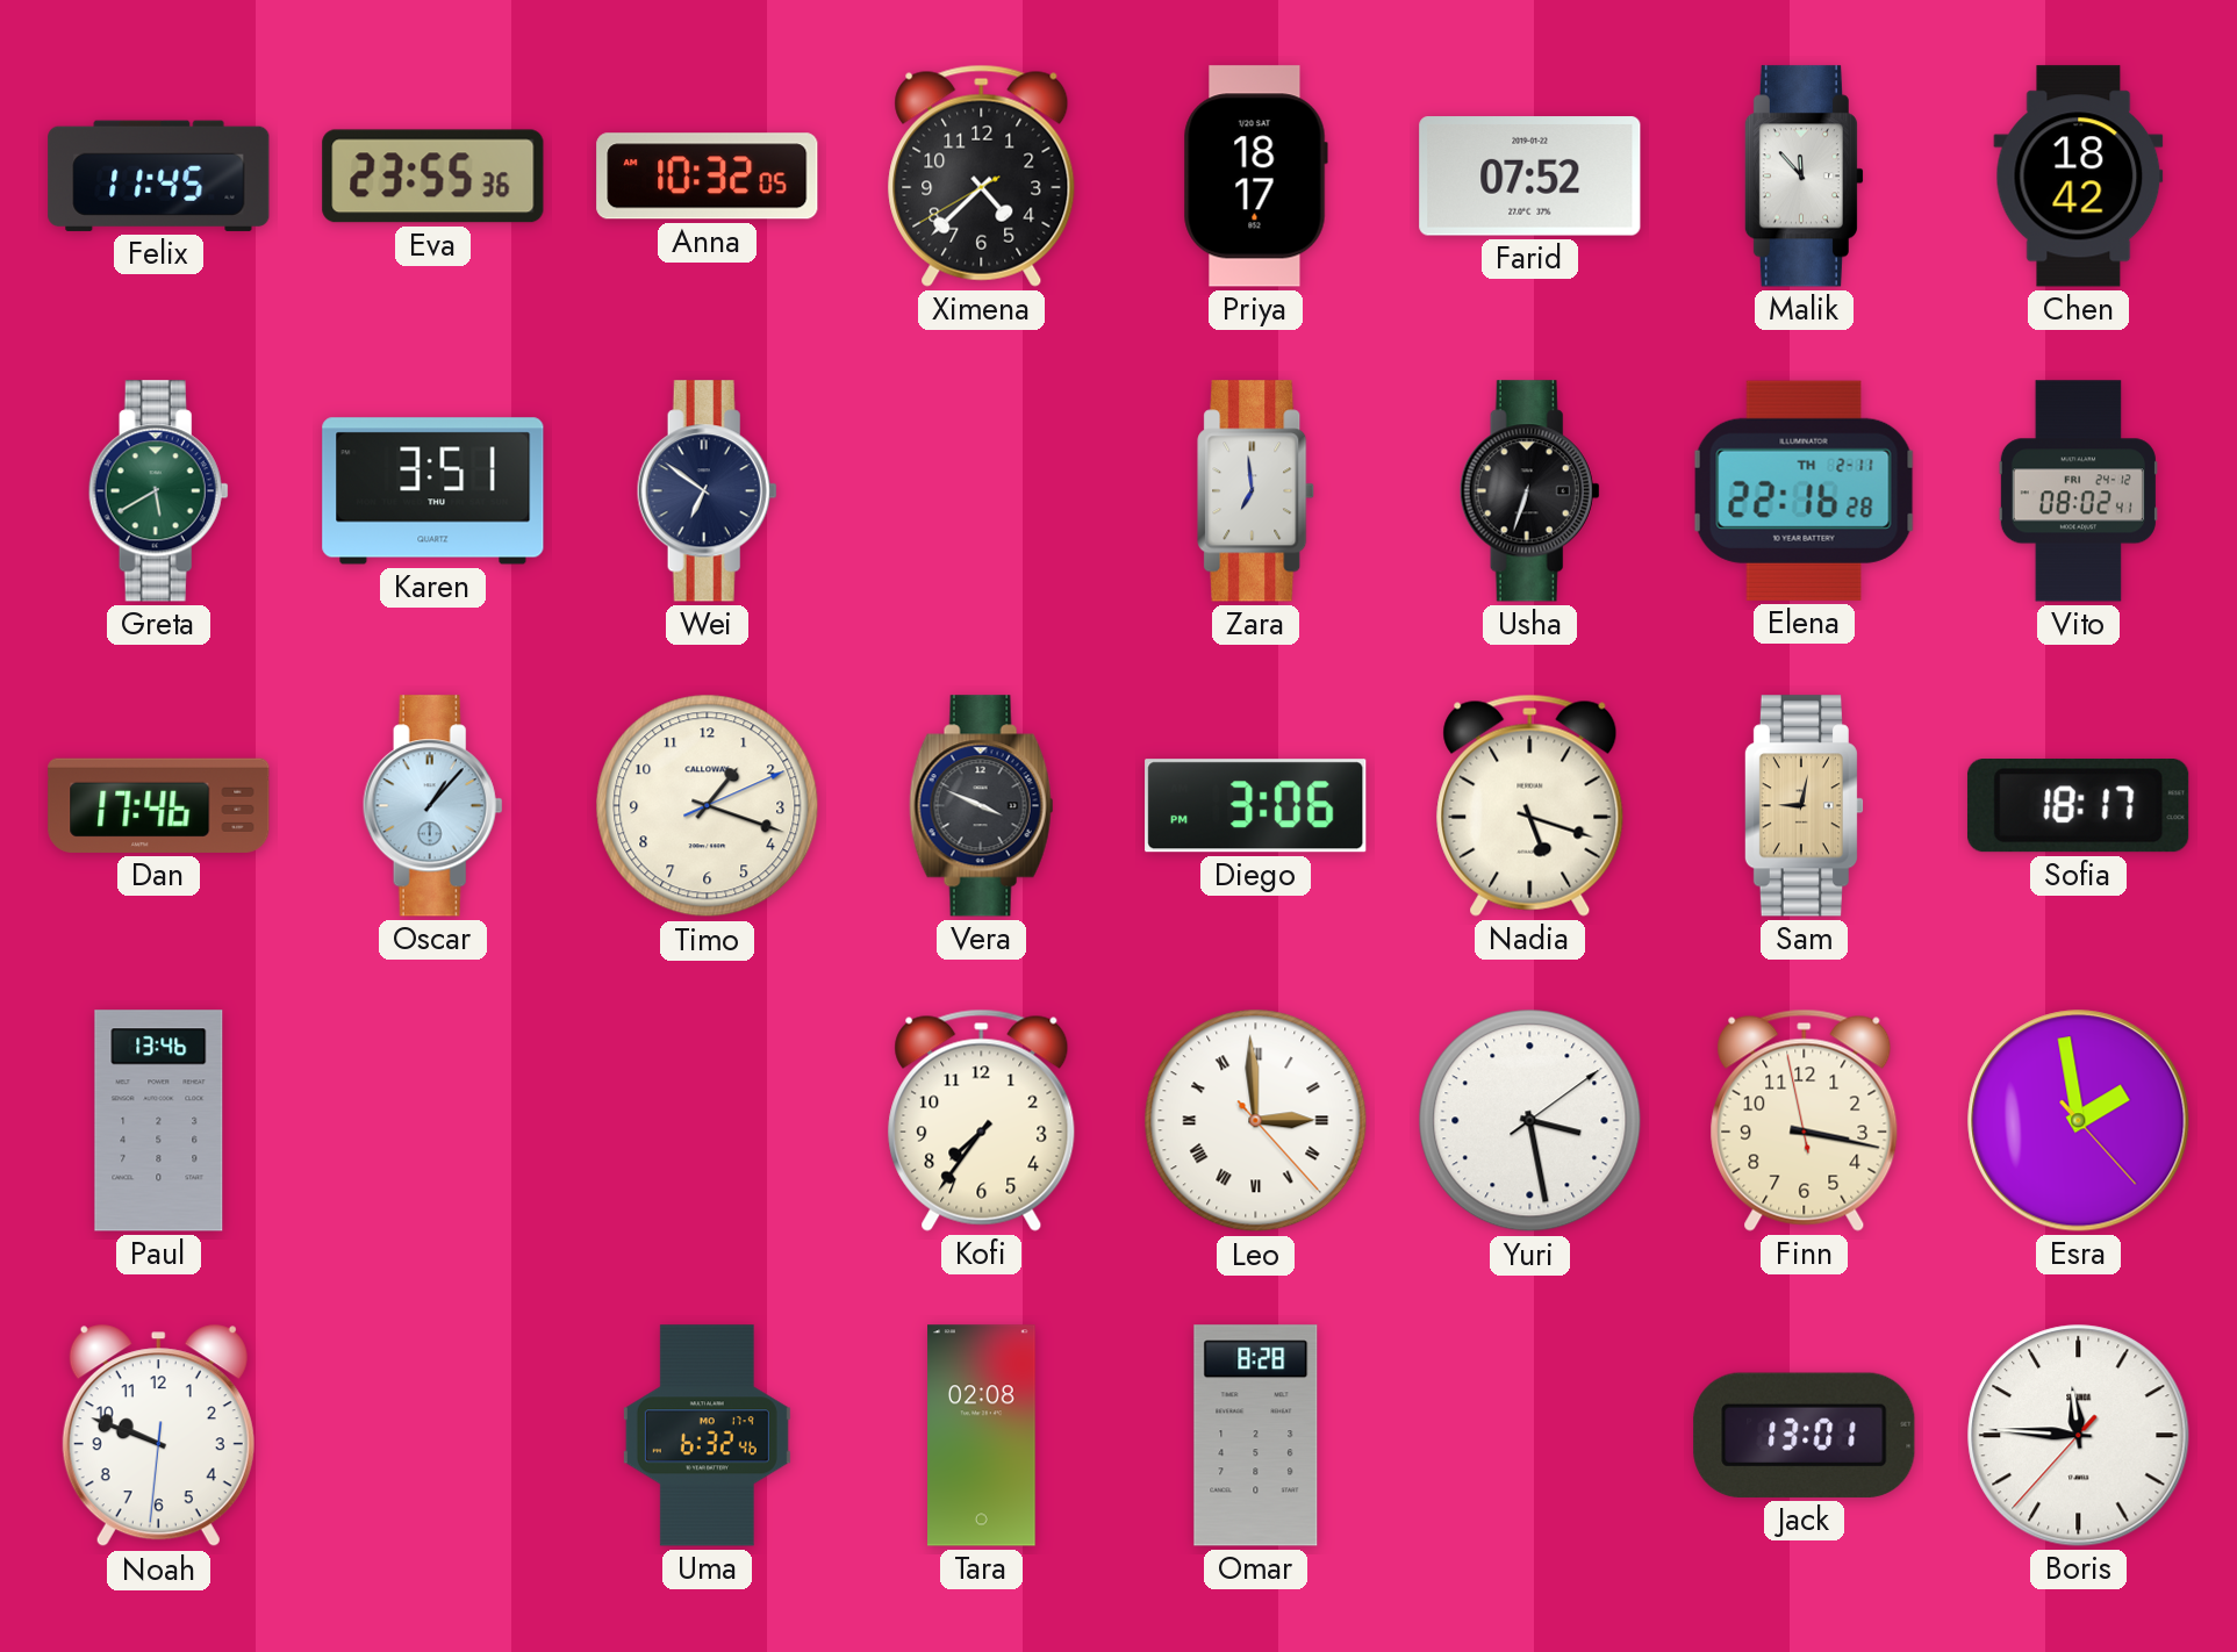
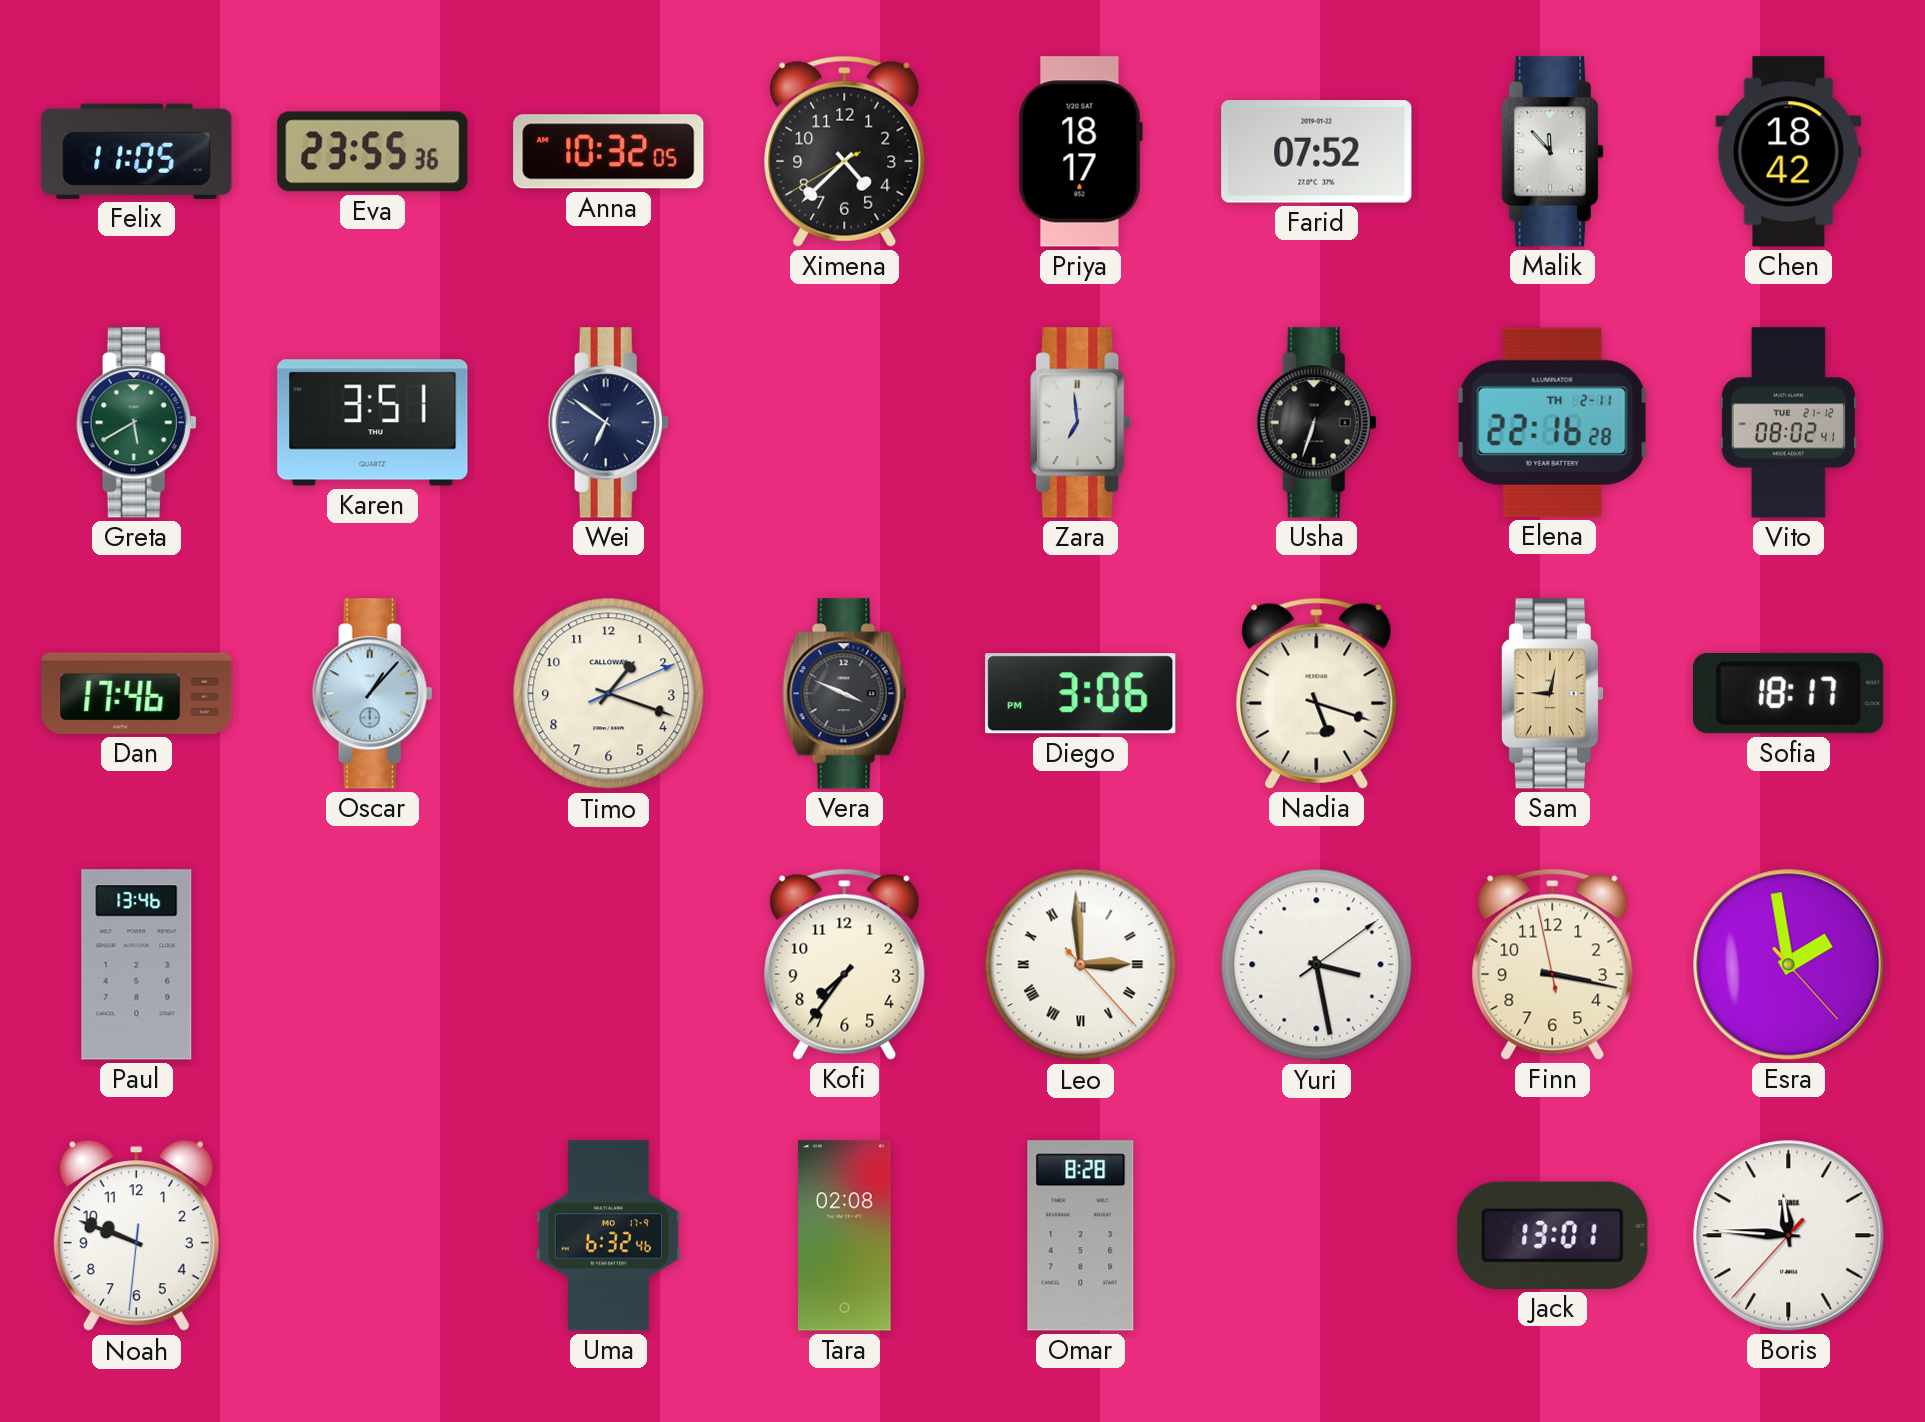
Felix: 11:45 -> 11:05
Vito date: FRI 24-12 -> TUE 21-12
